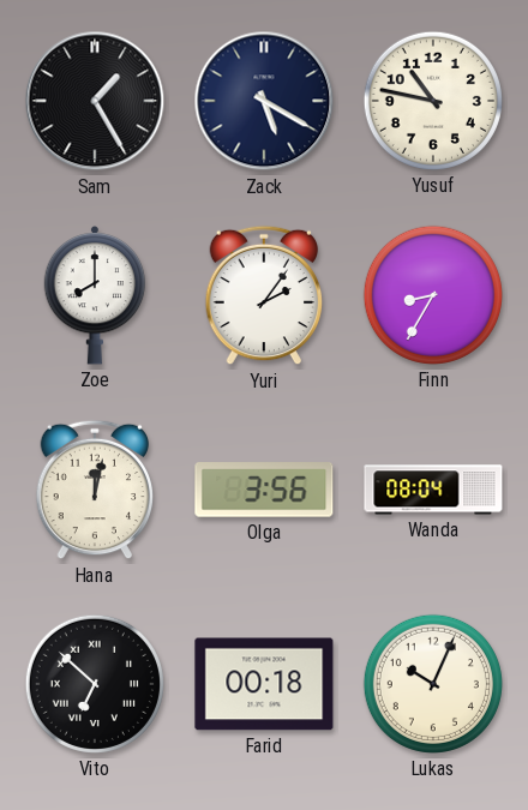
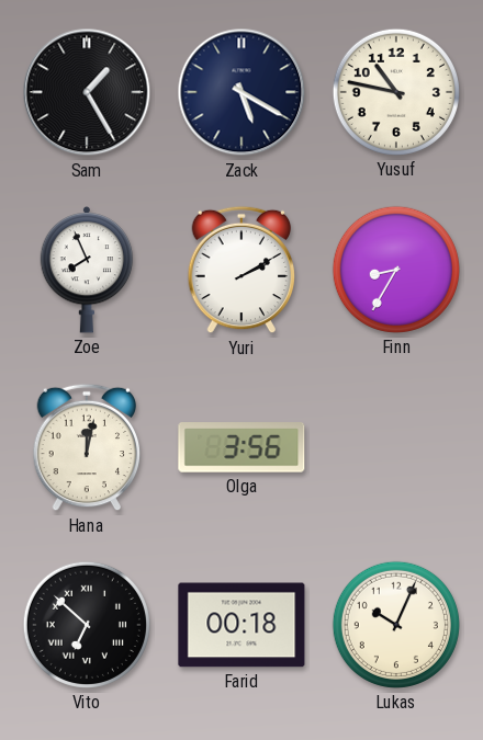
Zoe: 8:00 -> 7:56
Yuri: 2:06 -> 2:10
Wanda: 08:04 -> none
